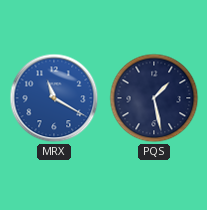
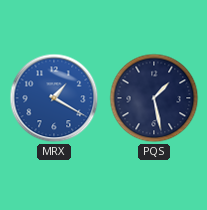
MRX: 11:20 -> 1:20
